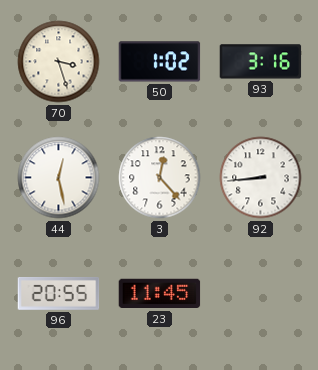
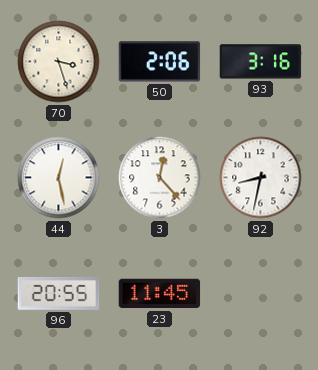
50: 1:02 -> 2:06
92: 8:44 -> 8:32
